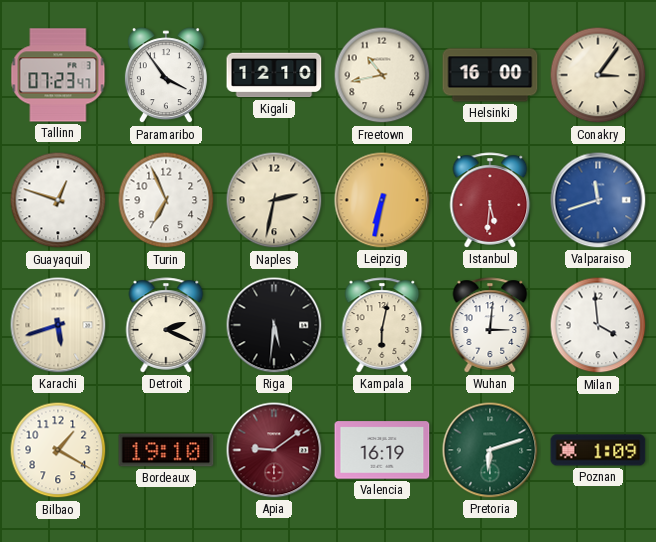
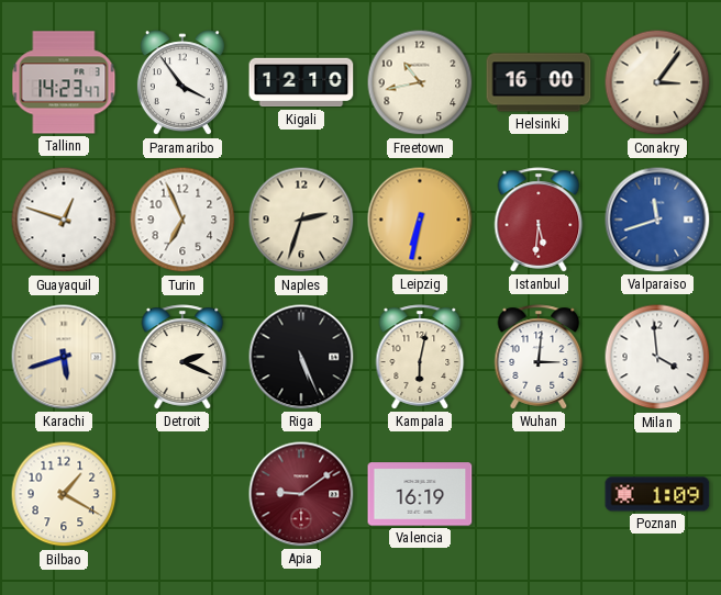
Tallinn: 07:23 -> 14:23
Naples: 2:32 -> 2:33
Riga: 5:31 -> 5:26
Bordeaux: 19:10 -> none
Pretoria: 6:12 -> none
